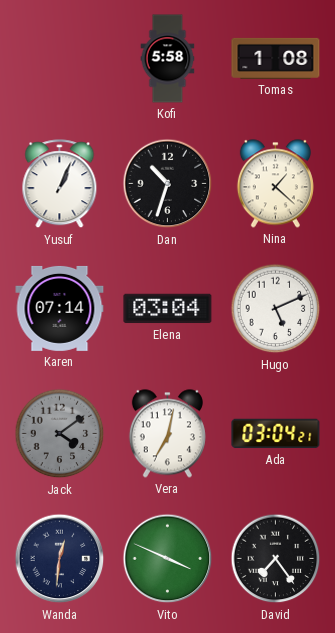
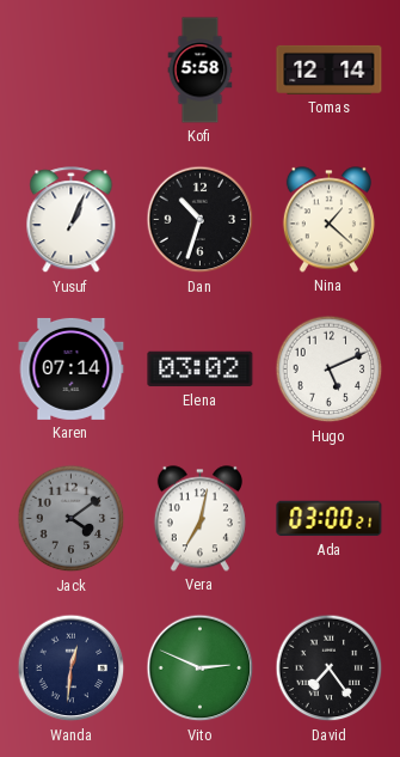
Tomas: 1:08 -> 12:14
Elena: 03:04 -> 03:02
Ada: 03:04 -> 03:00
Vito: 3:49 -> 2:49
